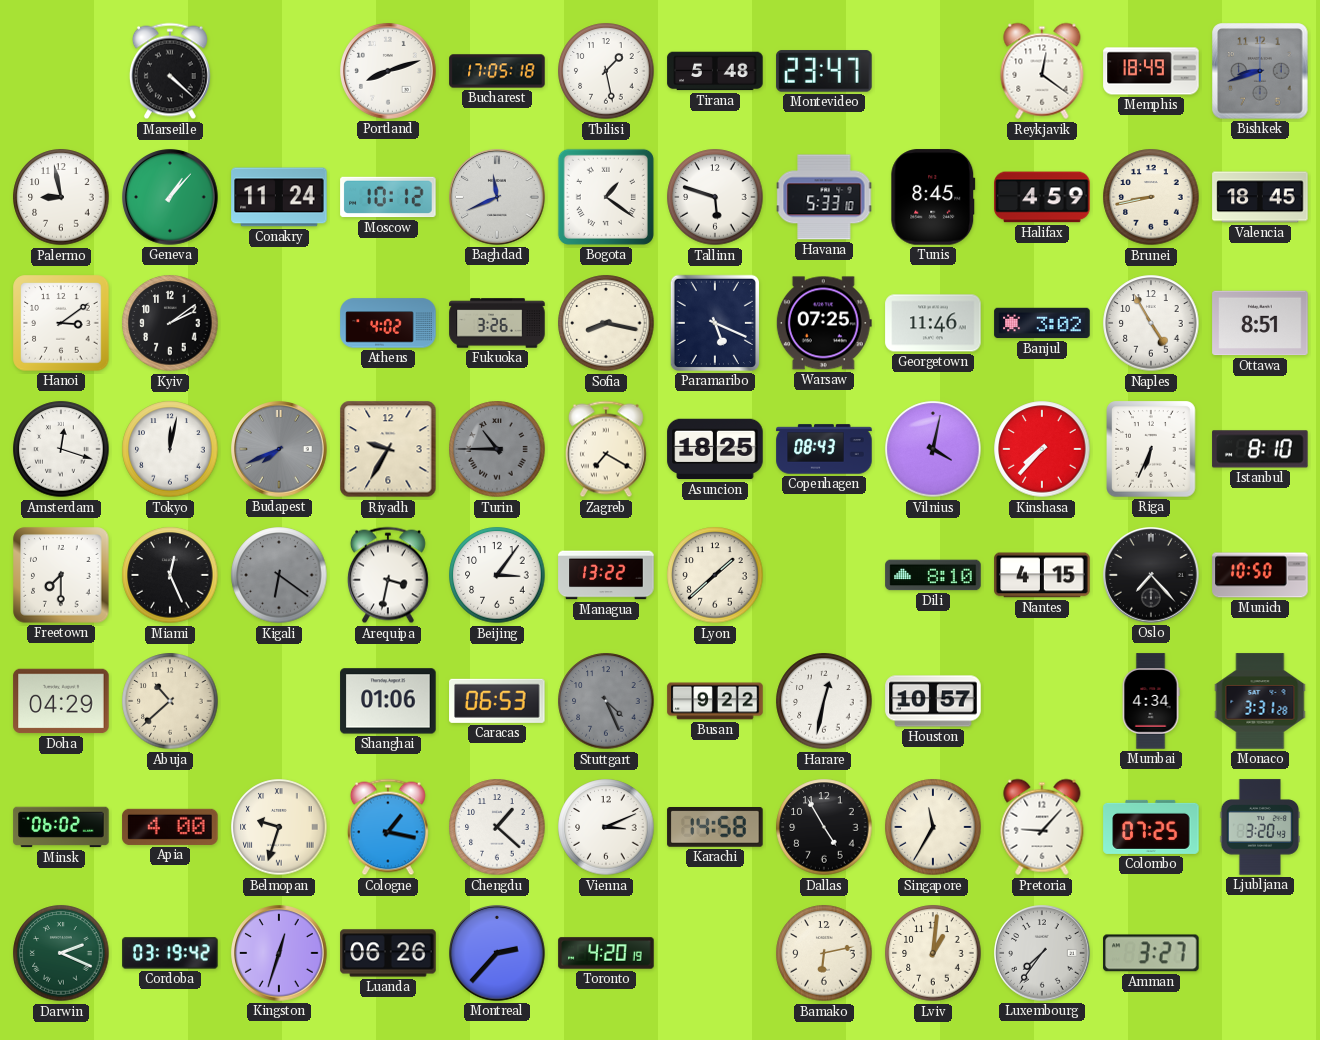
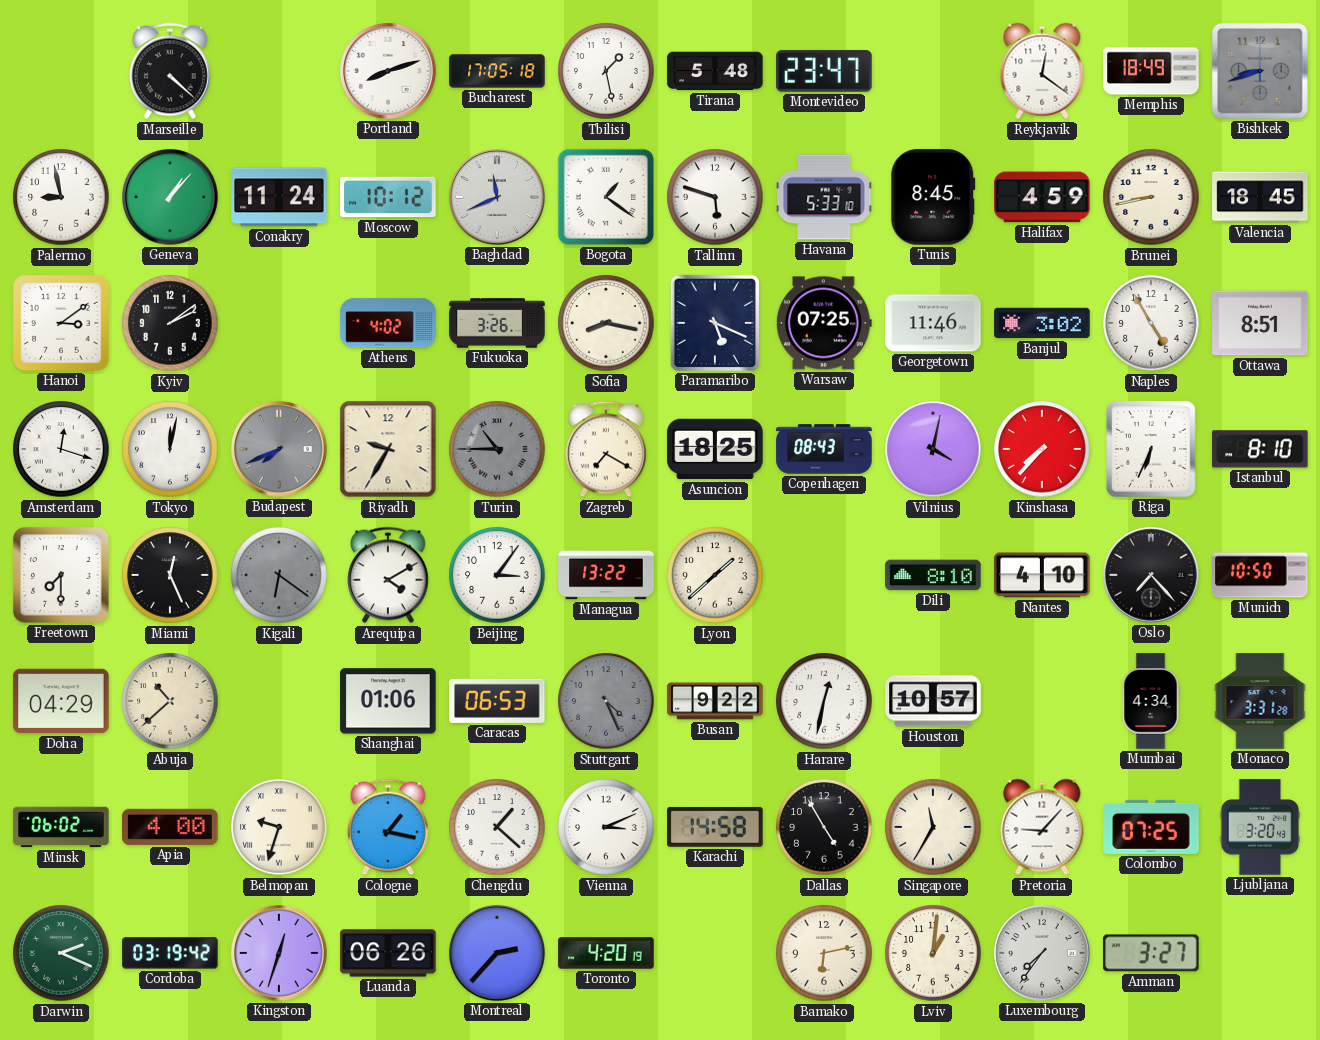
Arequipa: 3:32 -> 4:10
Nantes: 4:15 -> 4:10
